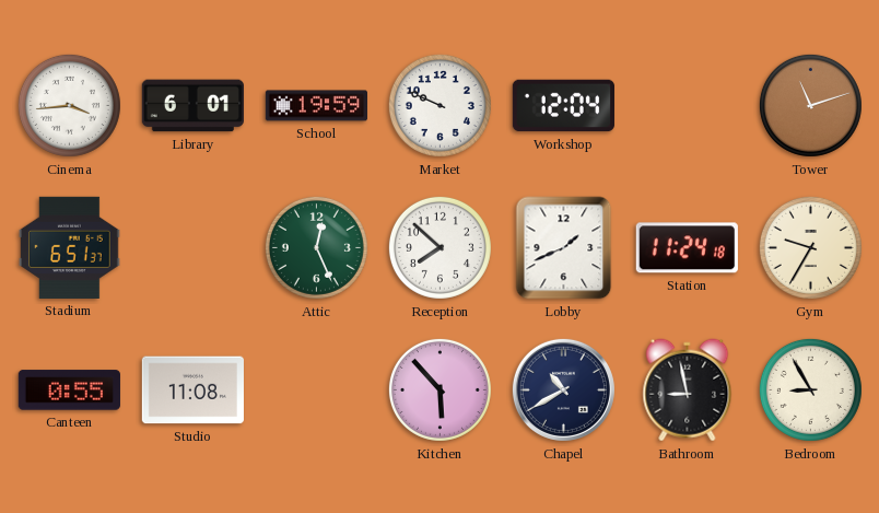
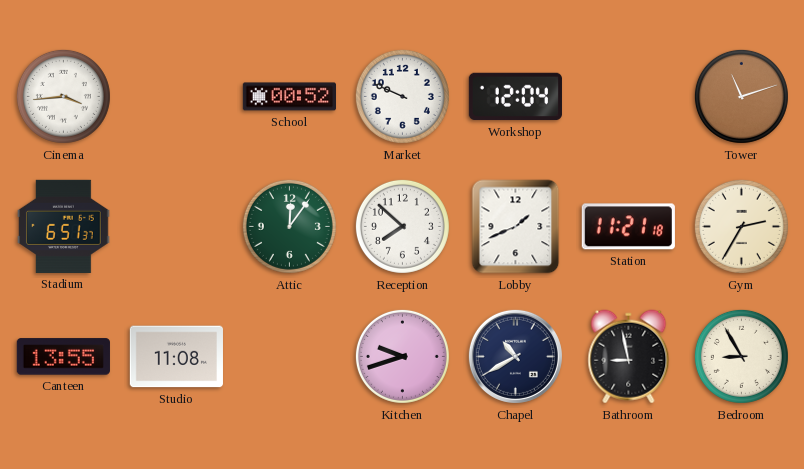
Library: 6:01 -> none
School: 19:59 -> 00:52
Attic: 12:26 -> 12:06
Station: 11:24 -> 11:21
Gym: 9:35 -> 2:35
Canteen: 0:55 -> 13:55
Kitchen: 5:53 -> 9:42
